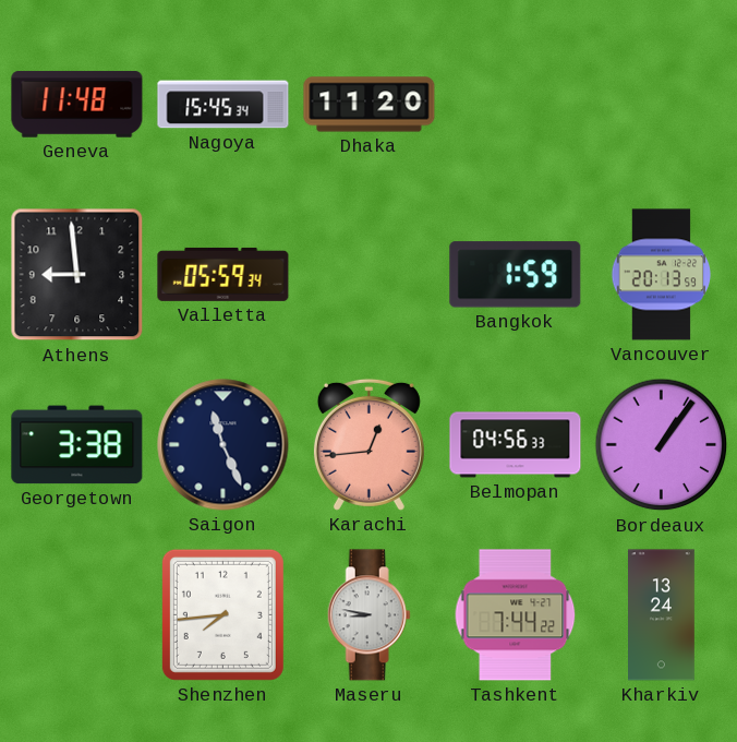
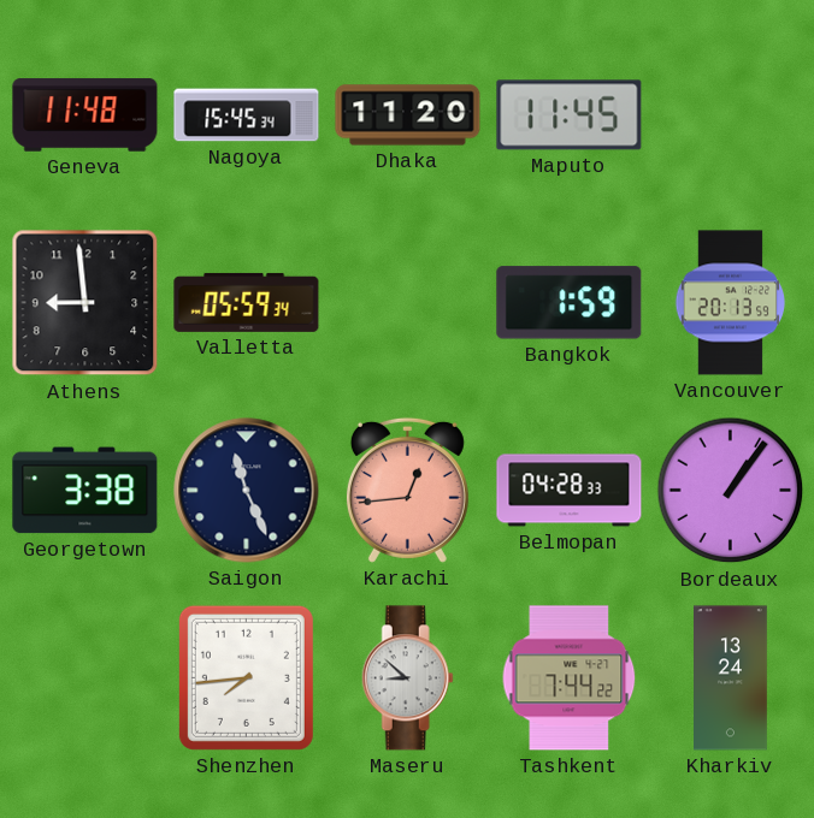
Maputo: none -> 11:45
Belmopan: 04:56 -> 04:28
Maseru: 8:47 -> 8:52
